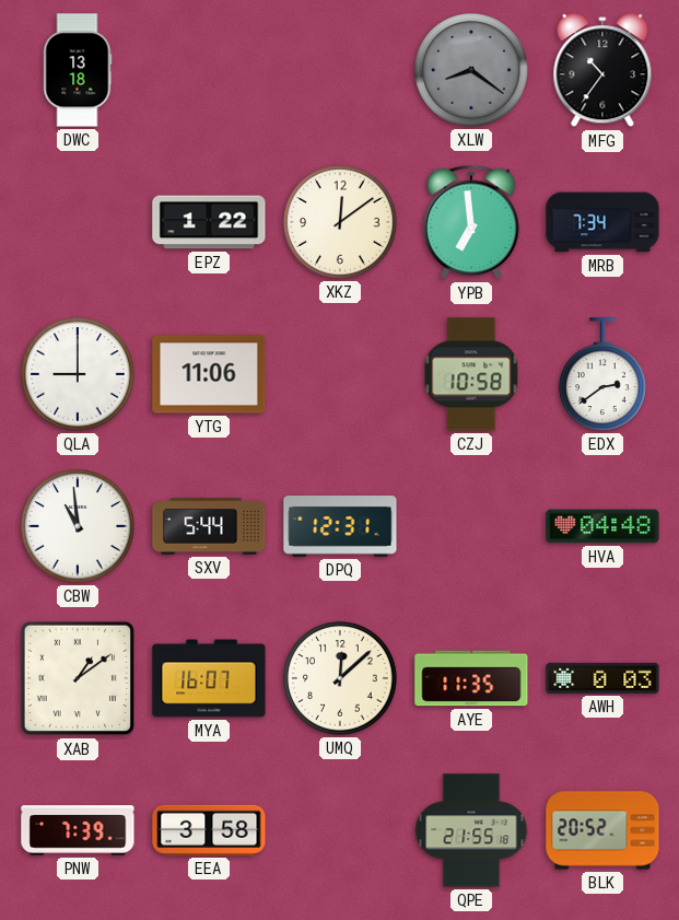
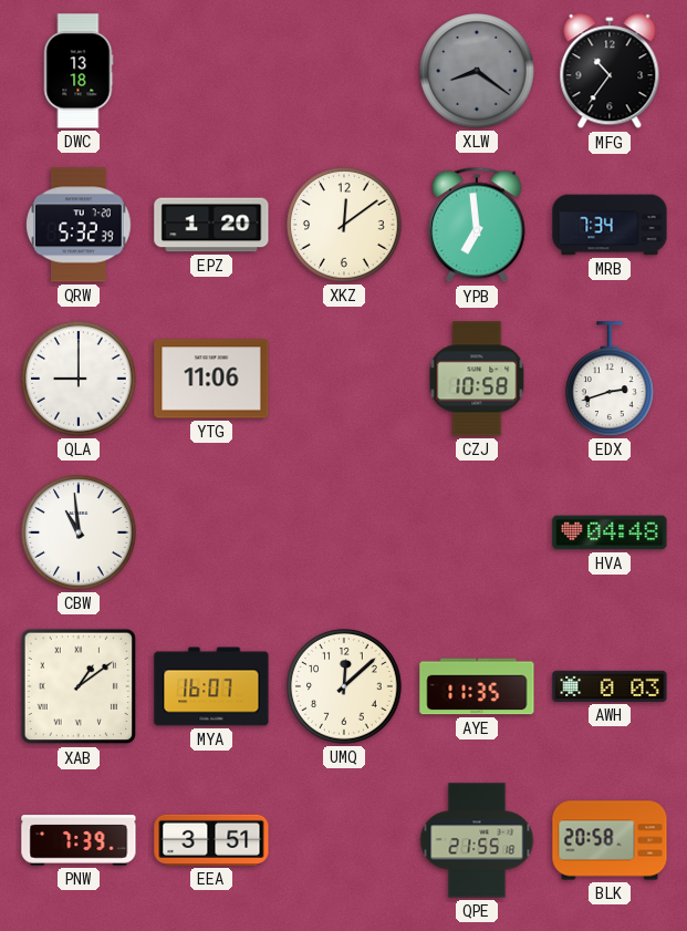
QRW: none -> 5:32
EPZ: 1:22 -> 1:20
EDX: 2:39 -> 2:42
SXV: 5:44 -> none
DPQ: 12:31 -> none
EEA: 3:58 -> 3:51
BLK: 20:52 -> 20:58
